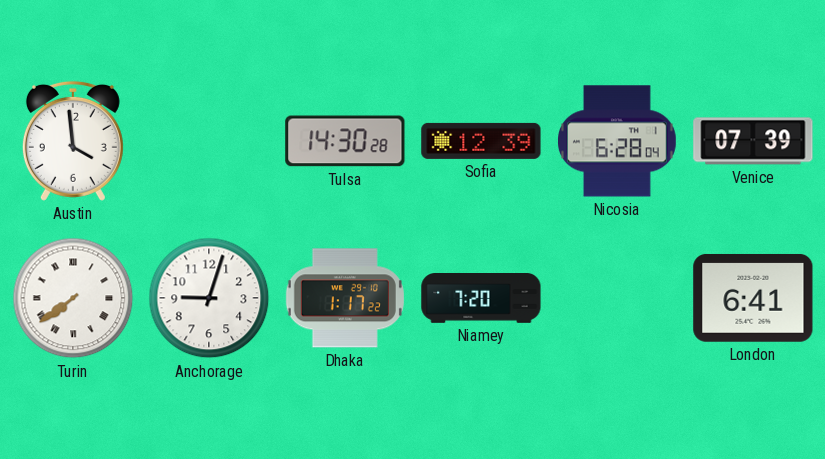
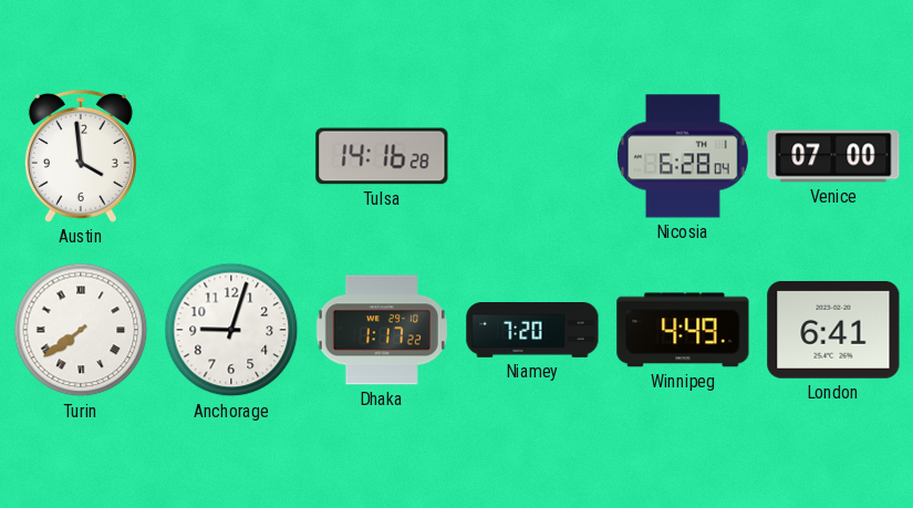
Tulsa: 14:30 -> 14:16
Sofia: 12:39 -> none
Venice: 07:39 -> 07:00
Winnipeg: none -> 4:49
